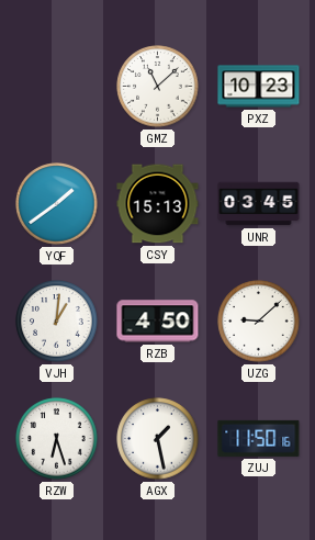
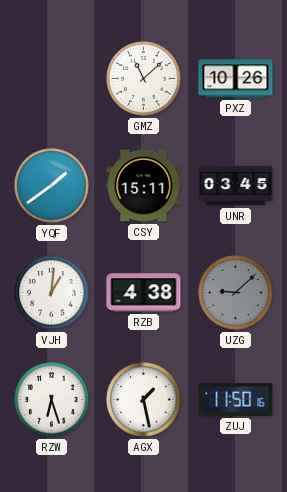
PXZ: 10:23 -> 10:26
CSY: 15:13 -> 15:11
RZB: 4:50 -> 4:38
UZG dial: white -> grey
